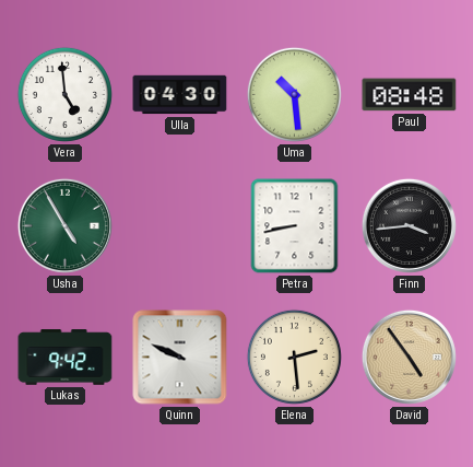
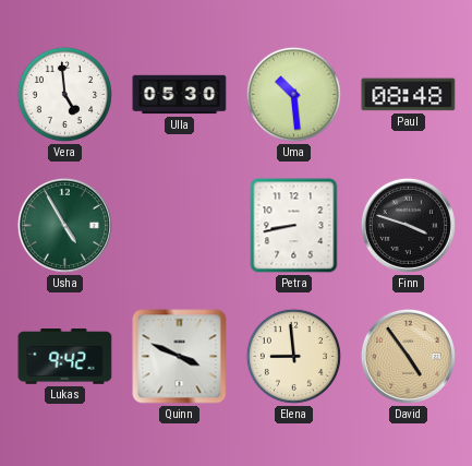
Ulla: 04:30 -> 05:30
Finn: 3:44 -> 3:48
Quinn: 9:49 -> 3:49
Elena: 2:29 -> 8:59
